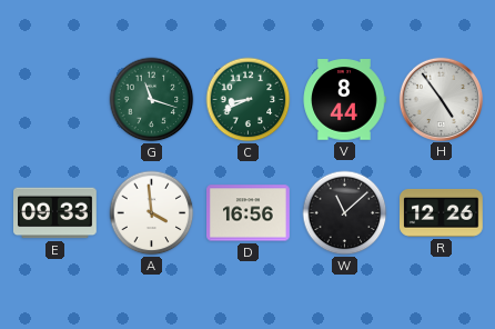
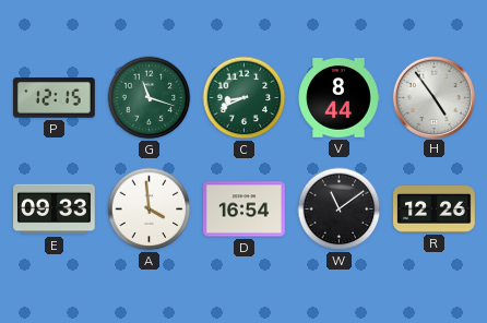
P: none -> 12:15
D: 16:56 -> 16:54
W: 11:08 -> 11:09
